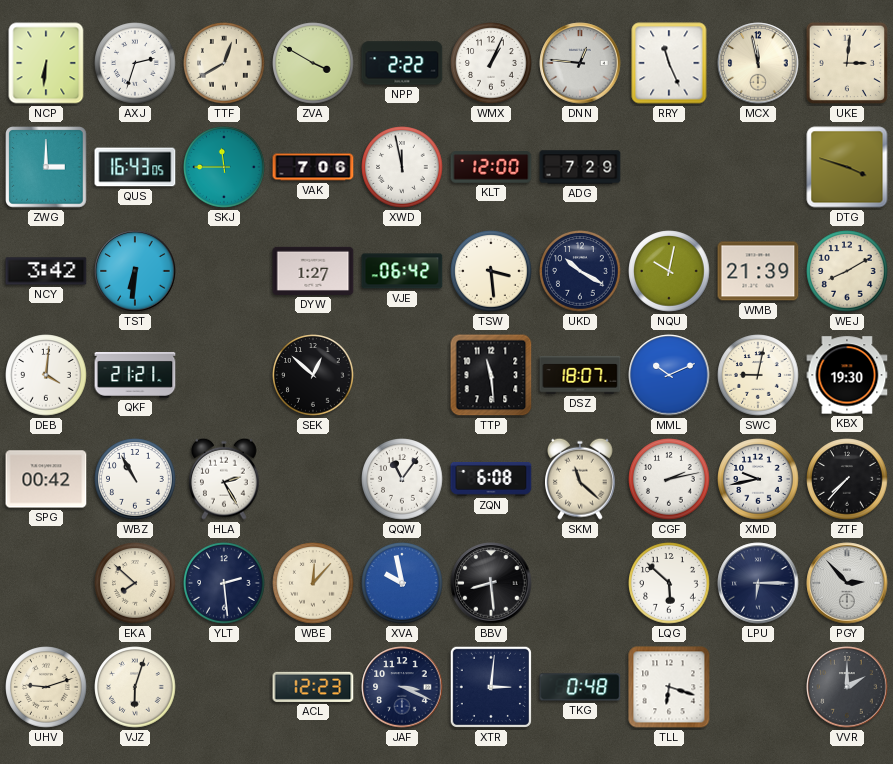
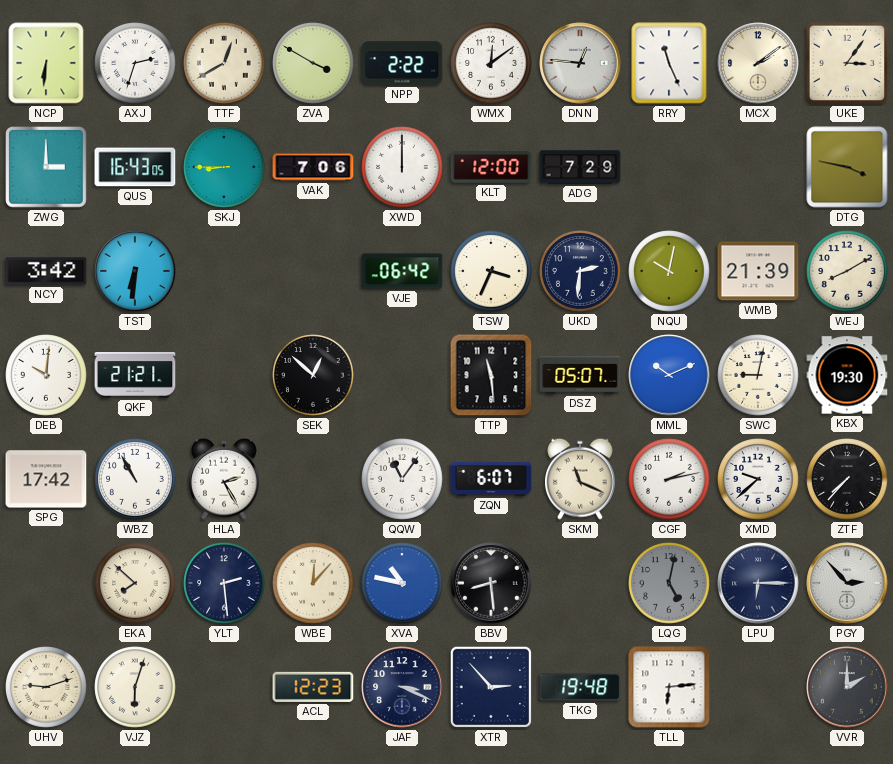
WMX: 1:04 -> 12:09
MCX: 11:58 -> 2:09
UKE: 3:01 -> 3:06
SKJ: 11:45 -> 8:45
XWD: 11:58 -> 12:00
DTG: 3:48 -> 3:47
DYW: 1:27 -> none
TSW: 3:29 -> 3:34
UKD: 10:20 -> 2:31
DEB: 4:01 -> 10:01
DSZ: 18:07 -> 05:07
SPG: 00:42 -> 17:42
ZQN: 6:08 -> 6:07
SKM: 11:22 -> 11:19
XMD: 9:43 -> 9:38
XVA: 9:58 -> 10:47
LQG: 5:52 -> 5:02
LQG dial: white -> grey
XTR: 3:01 -> 2:53
TKG: 0:48 -> 19:48
TLL: 6:18 -> 6:14
